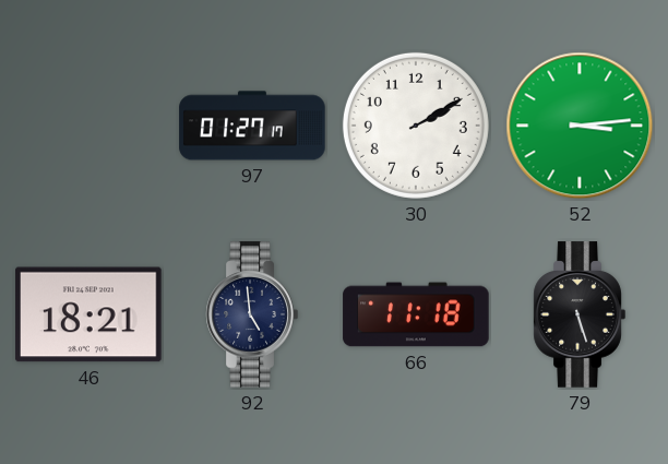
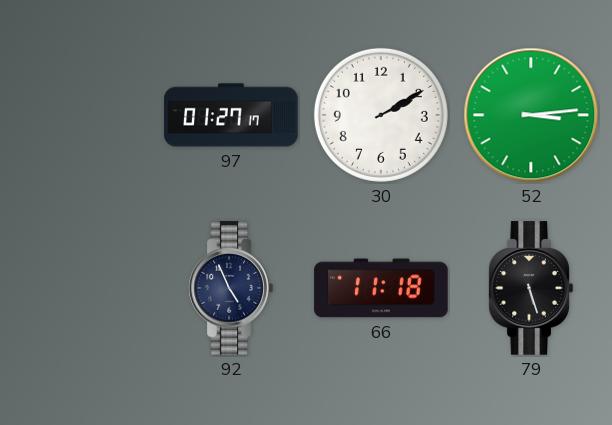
46: 18:21 -> none
92: 4:59 -> 4:56
